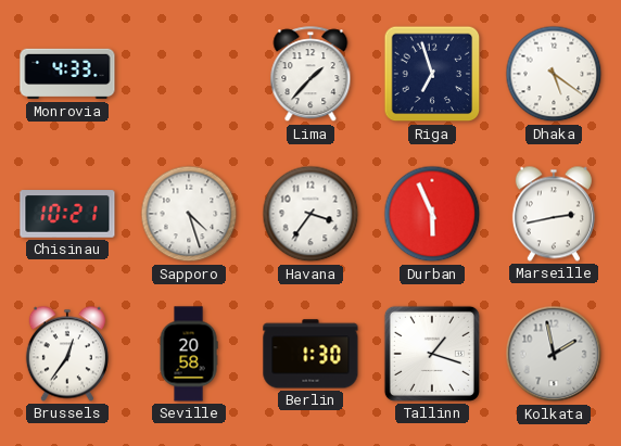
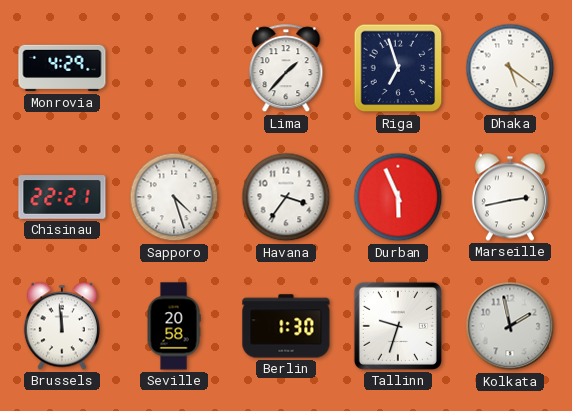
Monrovia: 4:33 -> 4:29
Chisinau: 10:21 -> 22:21
Brussels: 12:36 -> 11:59
Tallinn: 1:18 -> 9:33
